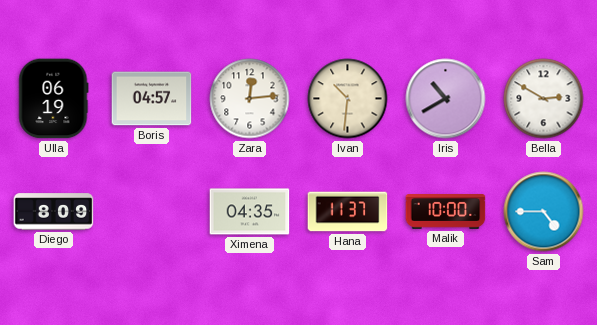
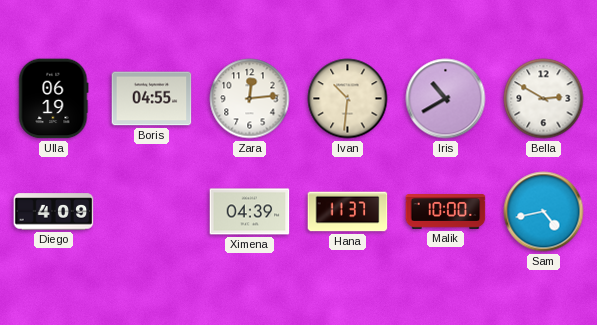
Boris: 04:57 -> 04:55
Diego: 8:09 -> 4:09
Ximena: 04:35 -> 04:39
Sam: 4:45 -> 4:43
